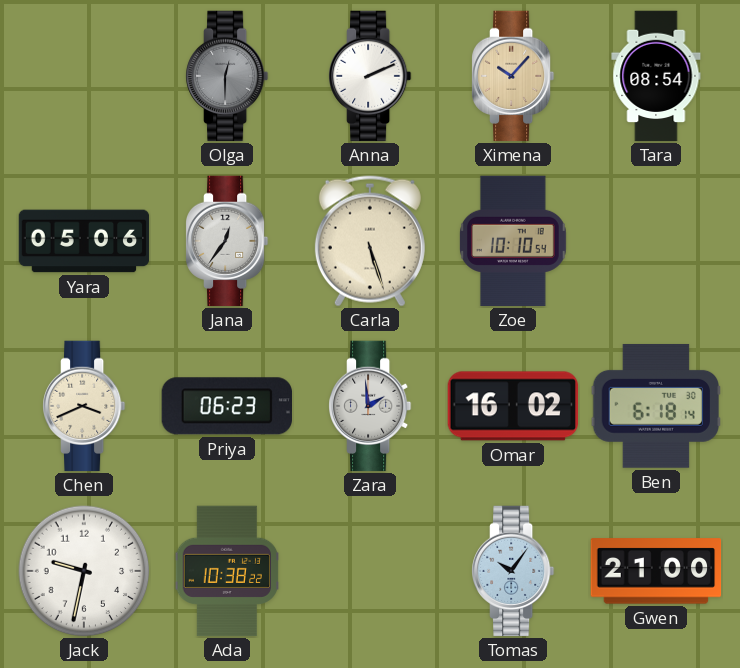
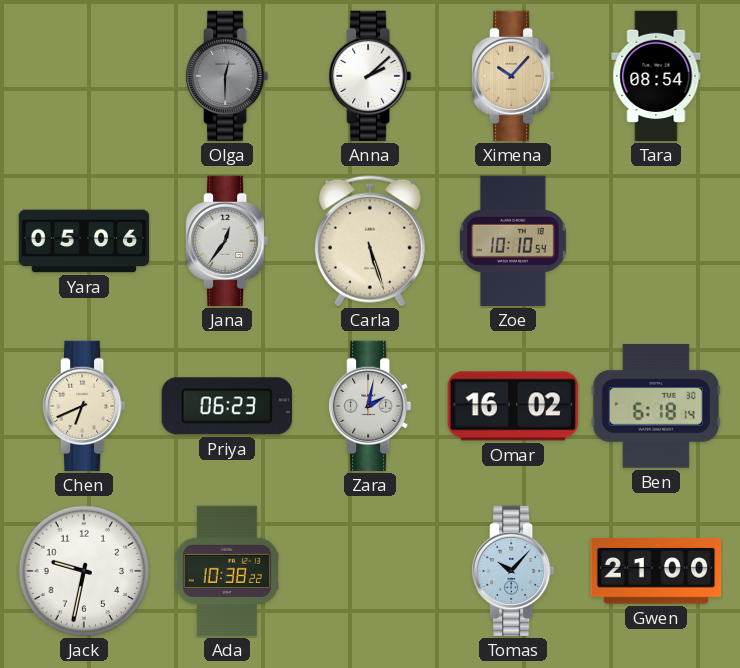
Anna: 2:11 -> 2:08
Chen: 3:41 -> 6:41
Zara: 1:59 -> 2:02
Tomas: 10:06 -> 10:07
